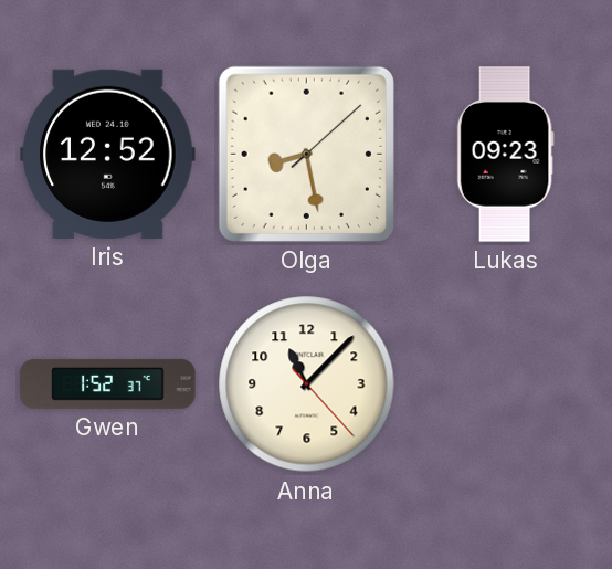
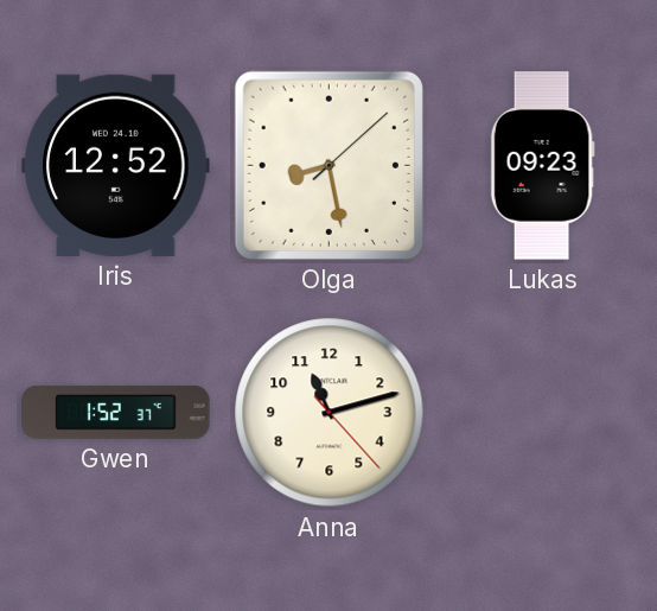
Anna: 11:07 -> 11:12
